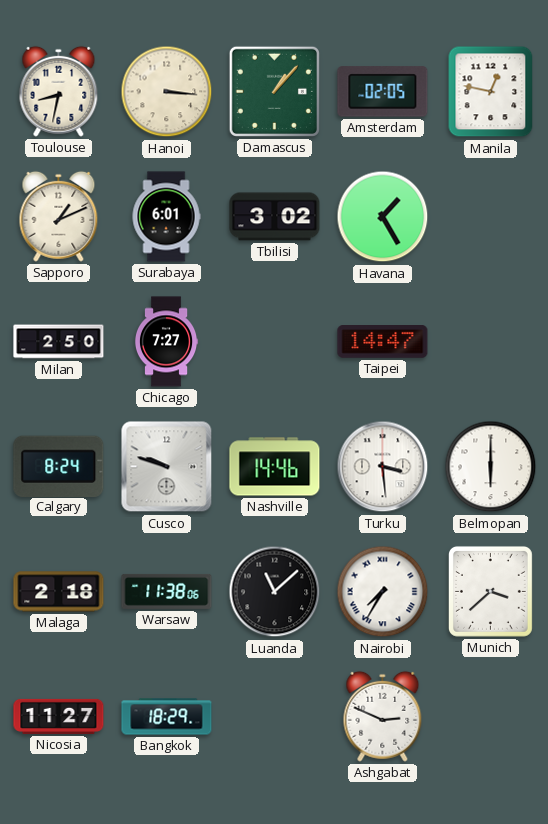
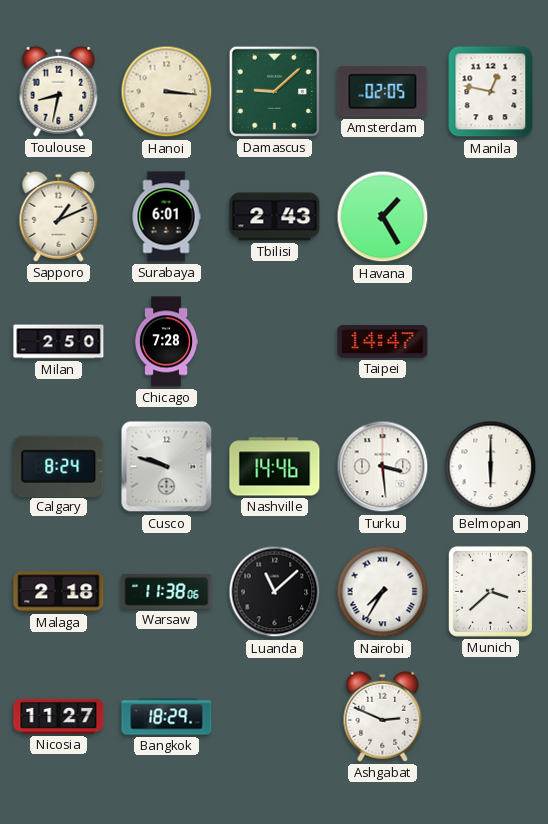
Damascus: 1:07 -> 9:08
Tbilisi: 3:02 -> 2:43
Chicago: 7:27 -> 7:28
